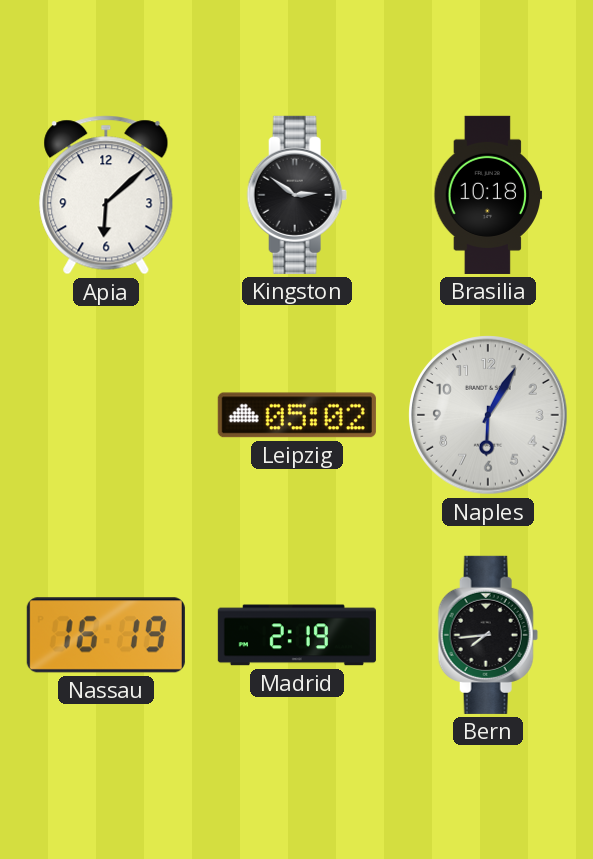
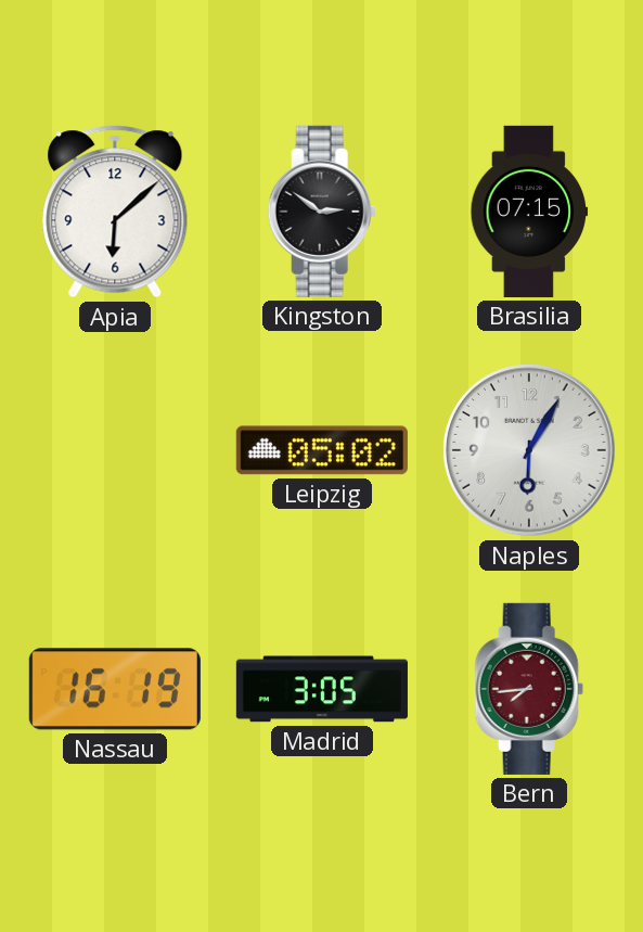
Brasilia: 10:18 -> 07:15
Madrid: 2:19 -> 3:05
Bern dial: black -> burgundy
